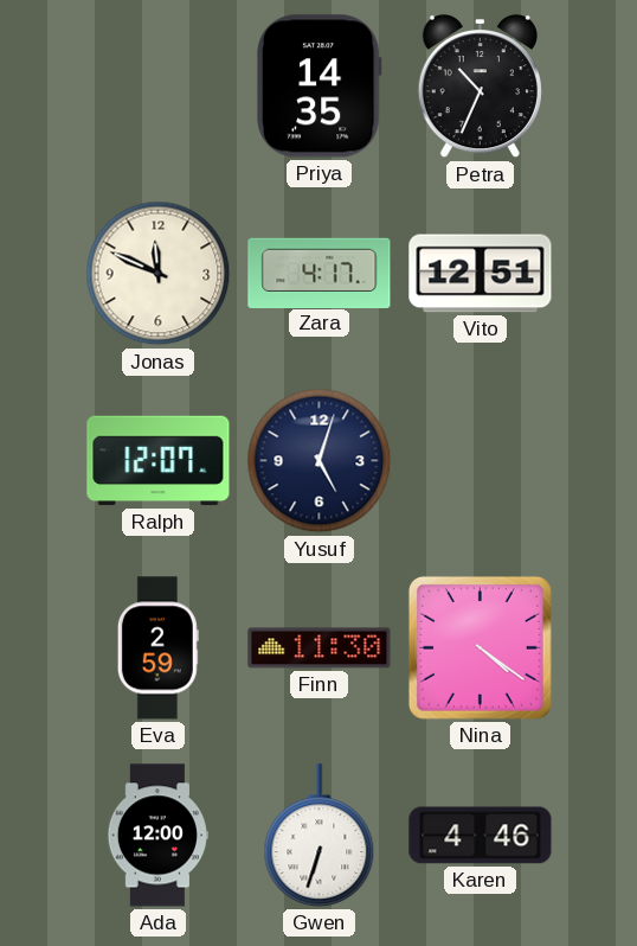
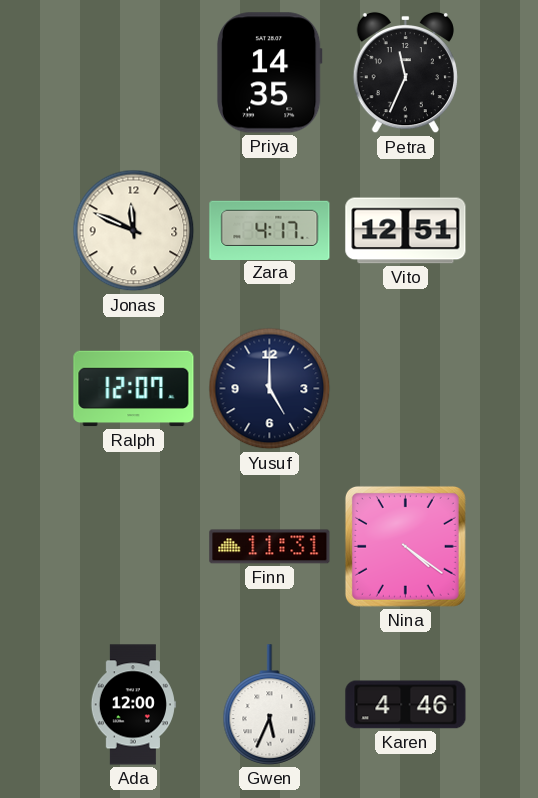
Petra: 10:34 -> 11:34
Yusuf: 5:03 -> 5:00
Eva: 2:59 -> none
Finn: 11:30 -> 11:31
Gwen: 6:33 -> 5:34
